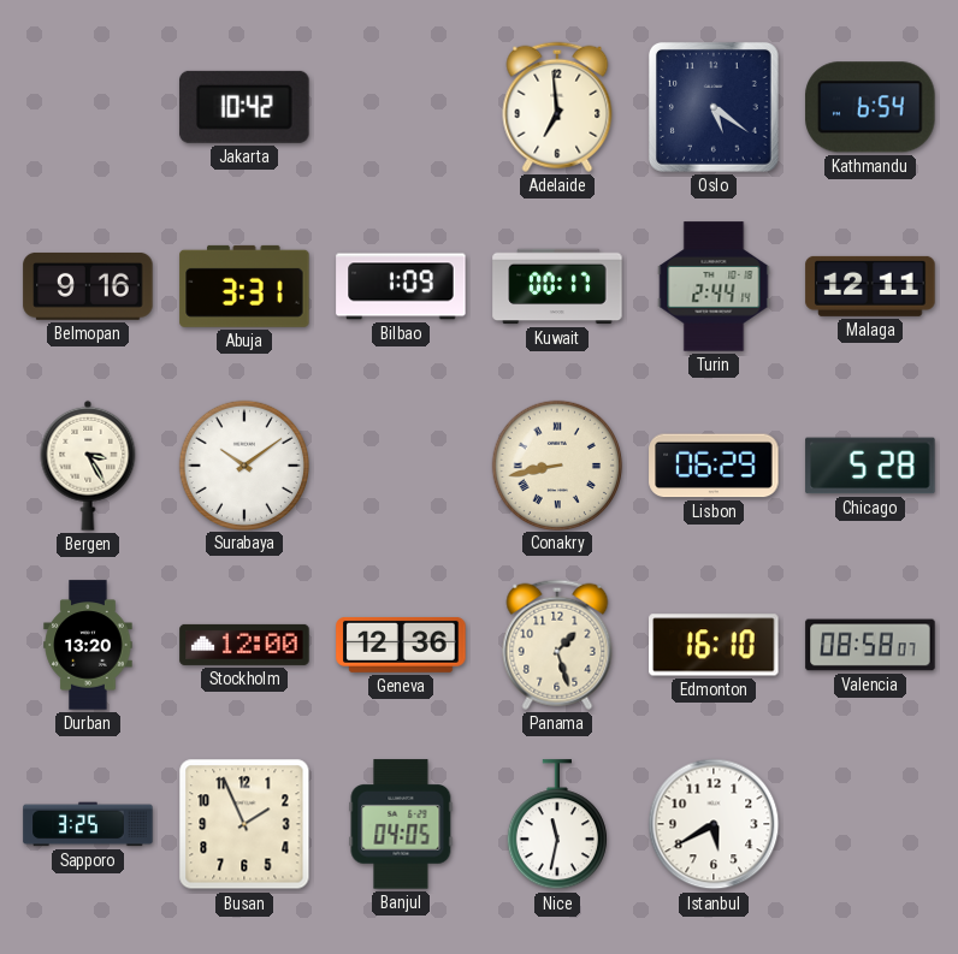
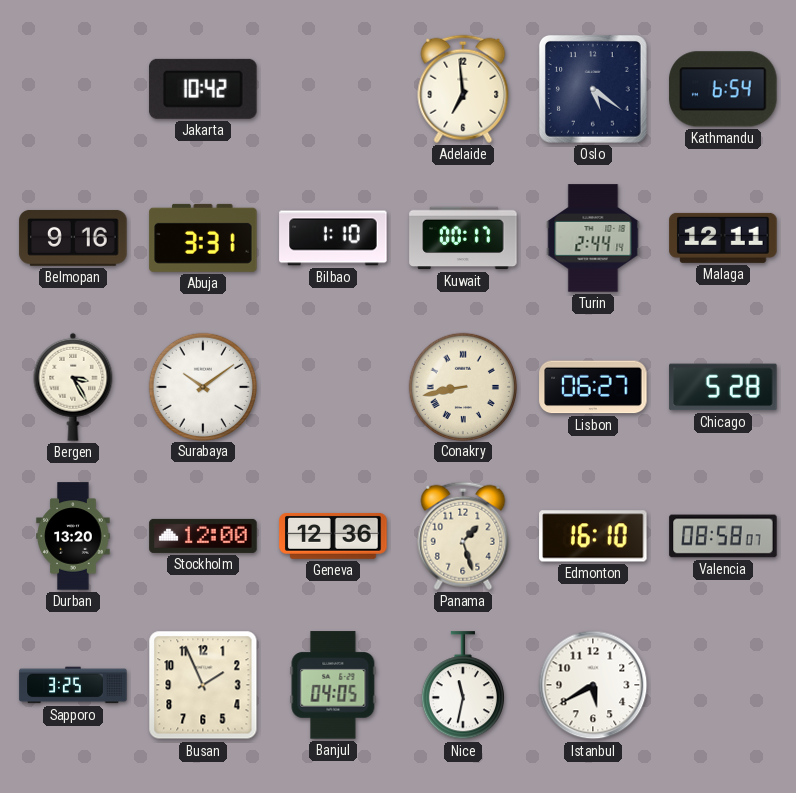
Bilbao: 1:09 -> 1:10
Lisbon: 06:29 -> 06:27
